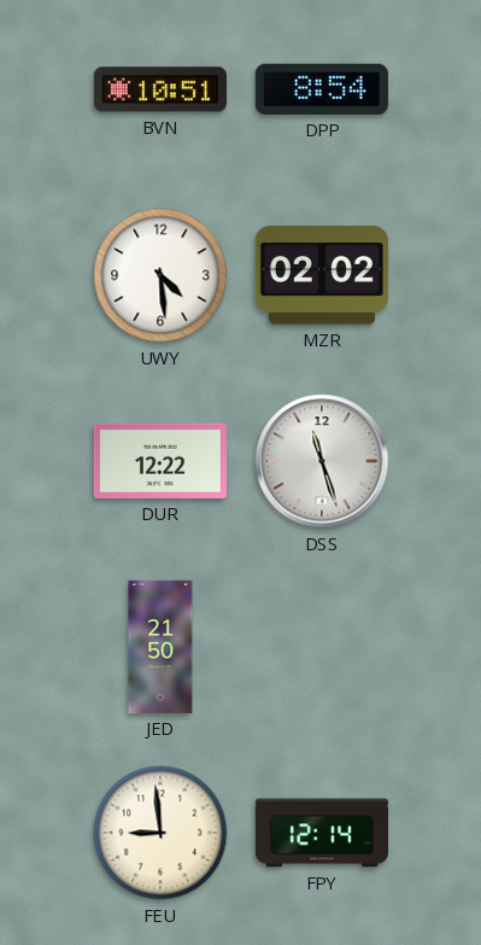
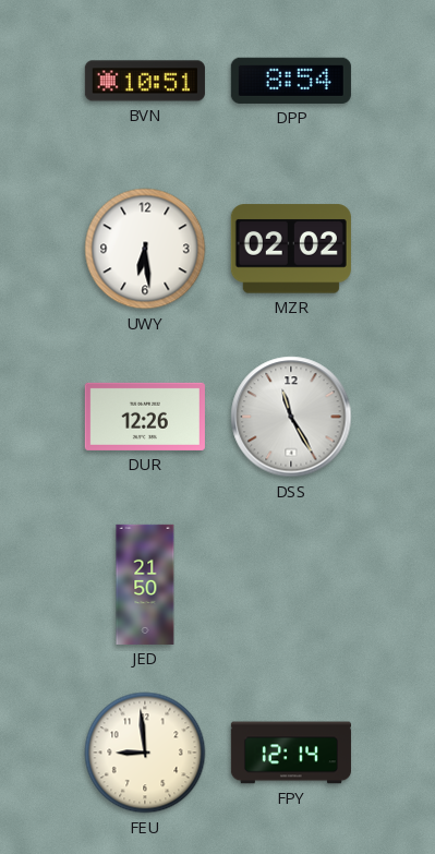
UWY: 4:29 -> 6:29
DUR: 12:22 -> 12:26
DSS: 11:27 -> 11:25
